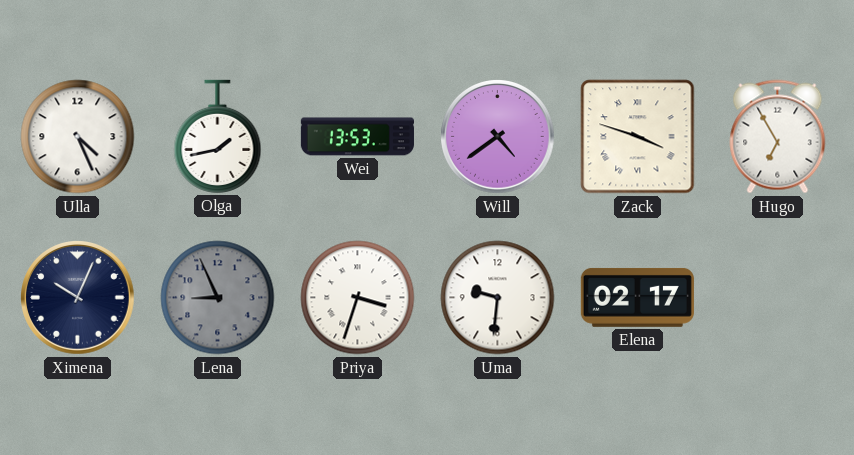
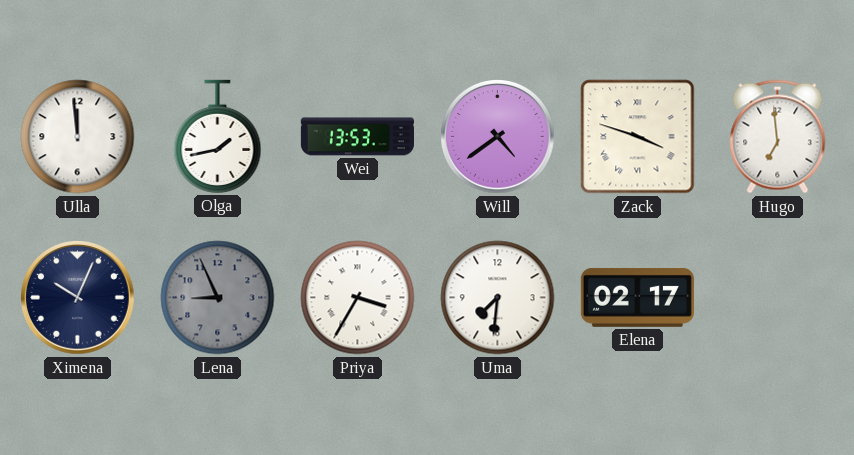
Ulla: 4:26 -> 11:59
Hugo: 6:55 -> 6:59
Priya: 3:33 -> 3:35
Uma: 9:31 -> 7:31
